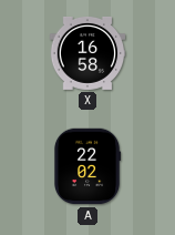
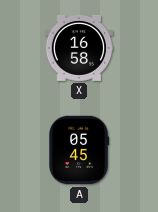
A: 22:02 -> 05:45
